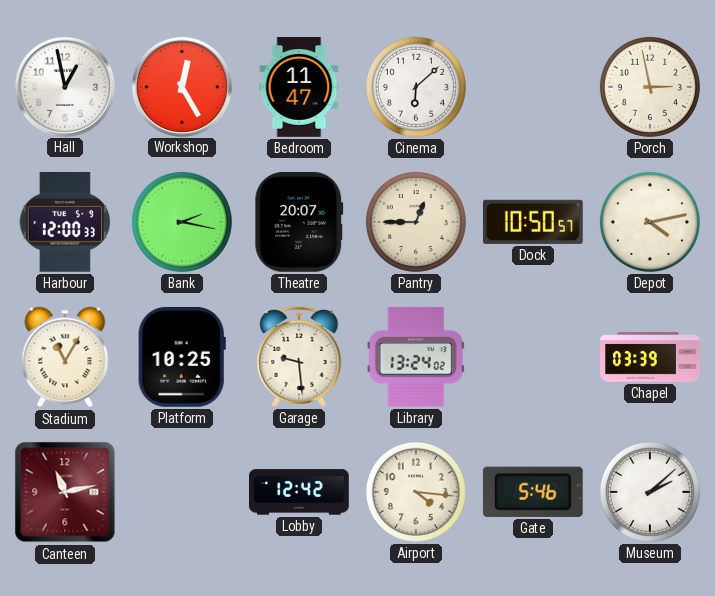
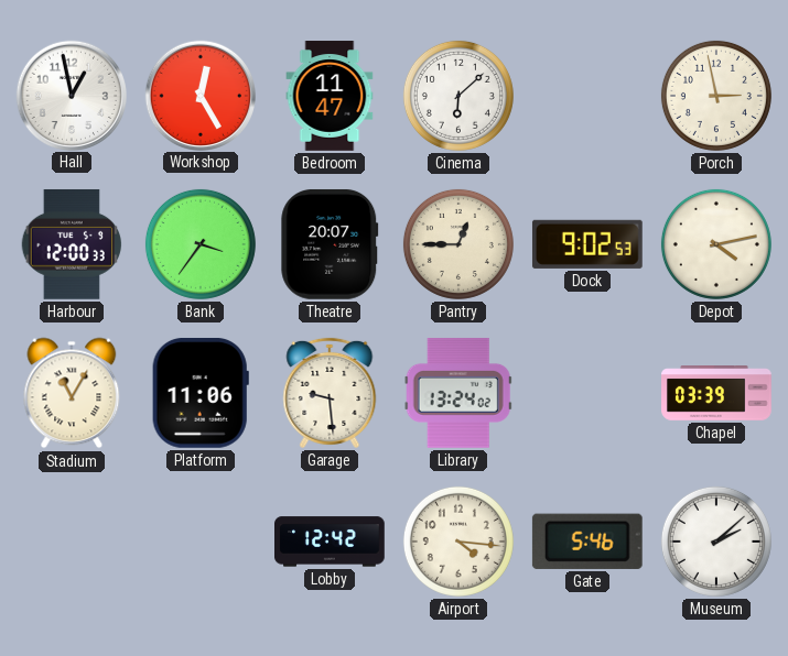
Bank: 2:17 -> 3:36
Dock: 10:50 -> 9:02
Platform: 10:25 -> 11:06
Canteen: 11:13 -> none
